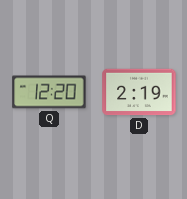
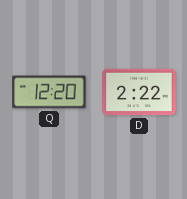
D: 2:19 -> 2:22
